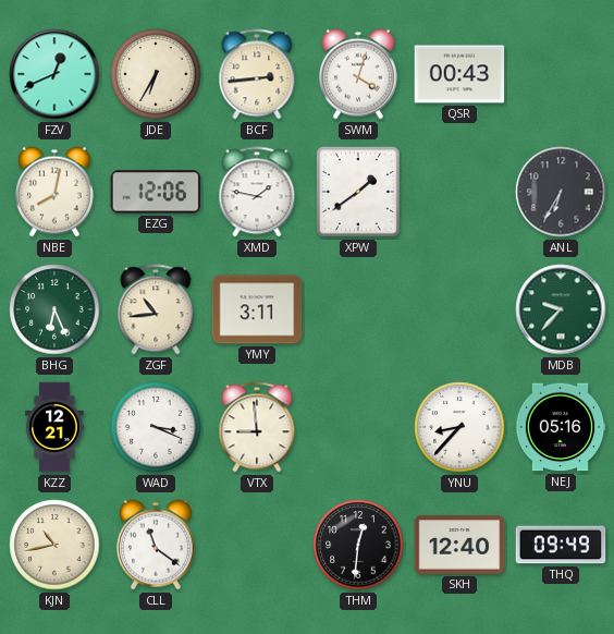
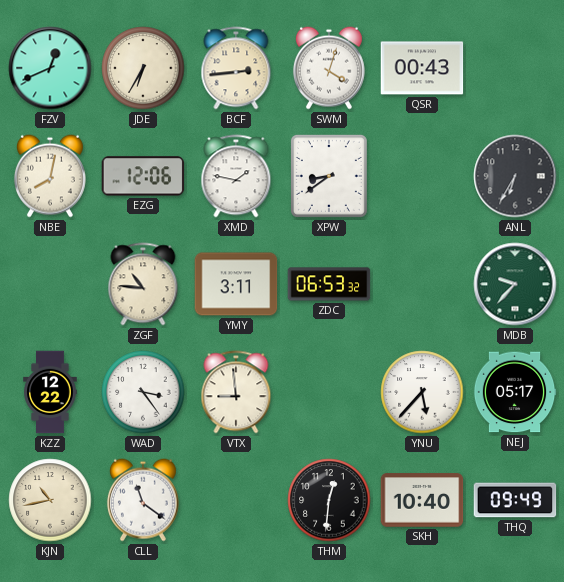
XPW: 1:39 -> 8:39
BHG: 6:26 -> none
ZGF: 10:44 -> 10:46
ZDC: none -> 06:53
KZZ: 12:21 -> 12:22
WAD: 3:19 -> 3:24
YNU: 8:37 -> 5:37
NEJ: 05:16 -> 05:17
SKH: 12:40 -> 10:40
